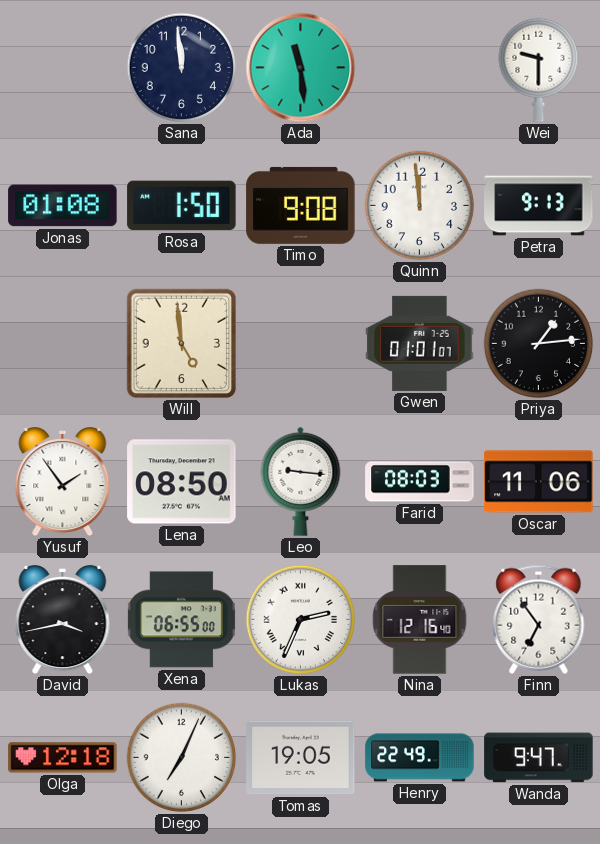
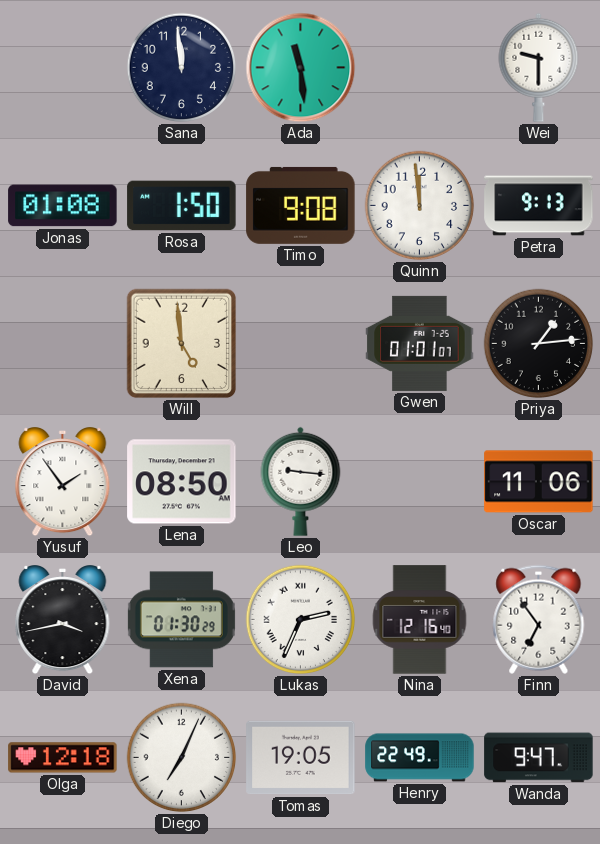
Farid: 08:03 -> none
Xena: 06:55 -> 01:30
